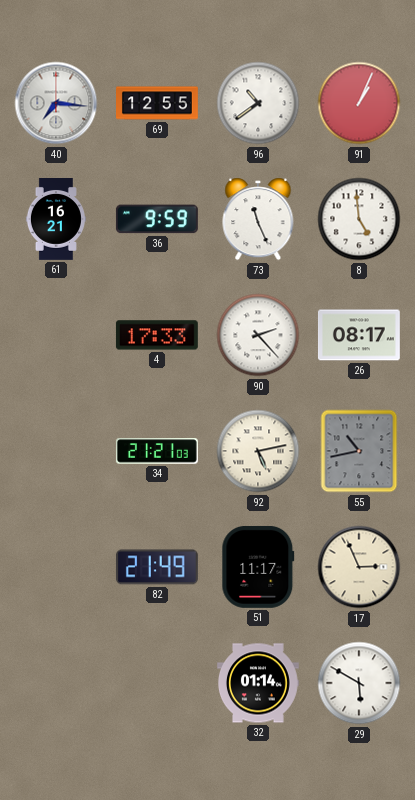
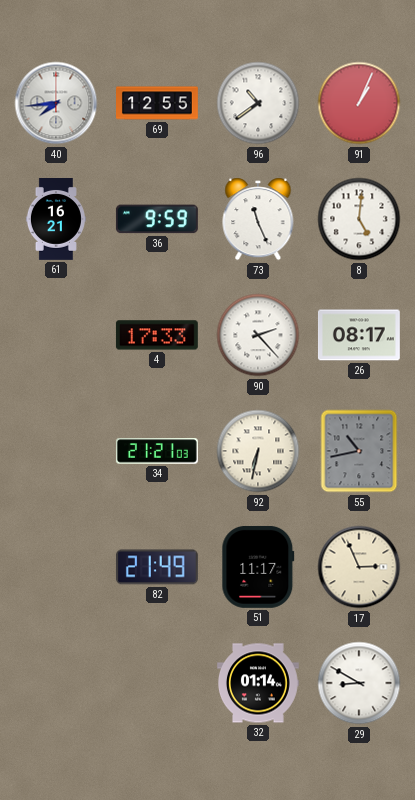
40: 7:16 -> 7:44
8: 4:59 -> 5:01
92: 5:13 -> 6:32
29: 5:50 -> 8:50
